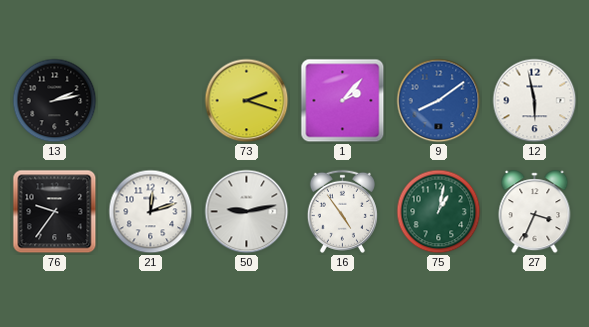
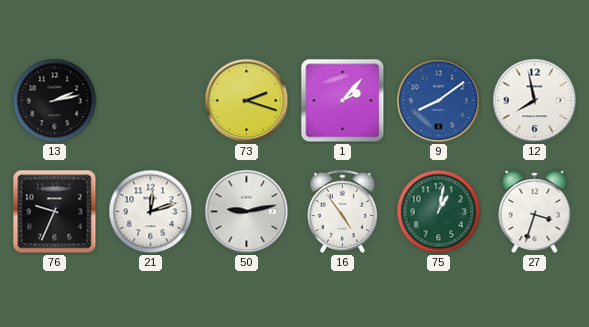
12: 5:58 -> 7:58
76: 9:36 -> 9:34
27: 3:34 -> 3:33
